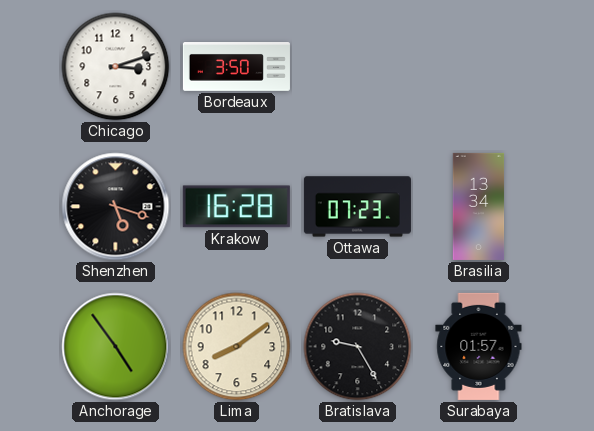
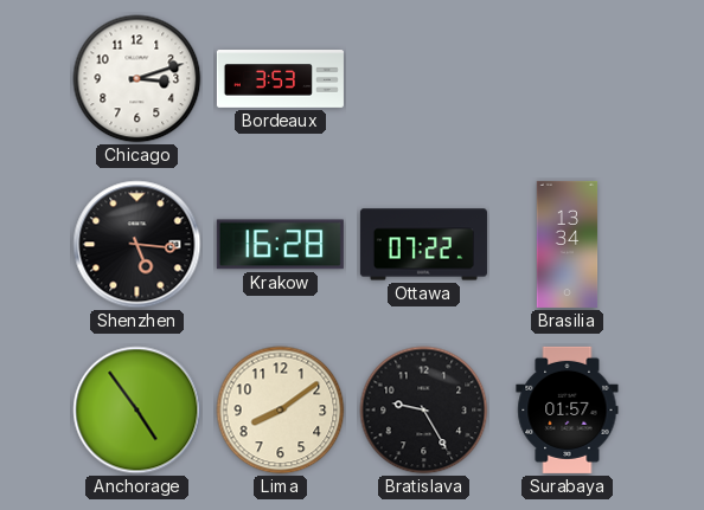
Bordeaux: 3:50 -> 3:53
Shenzhen: 5:18 -> 5:16
Ottawa: 07:23 -> 07:22
